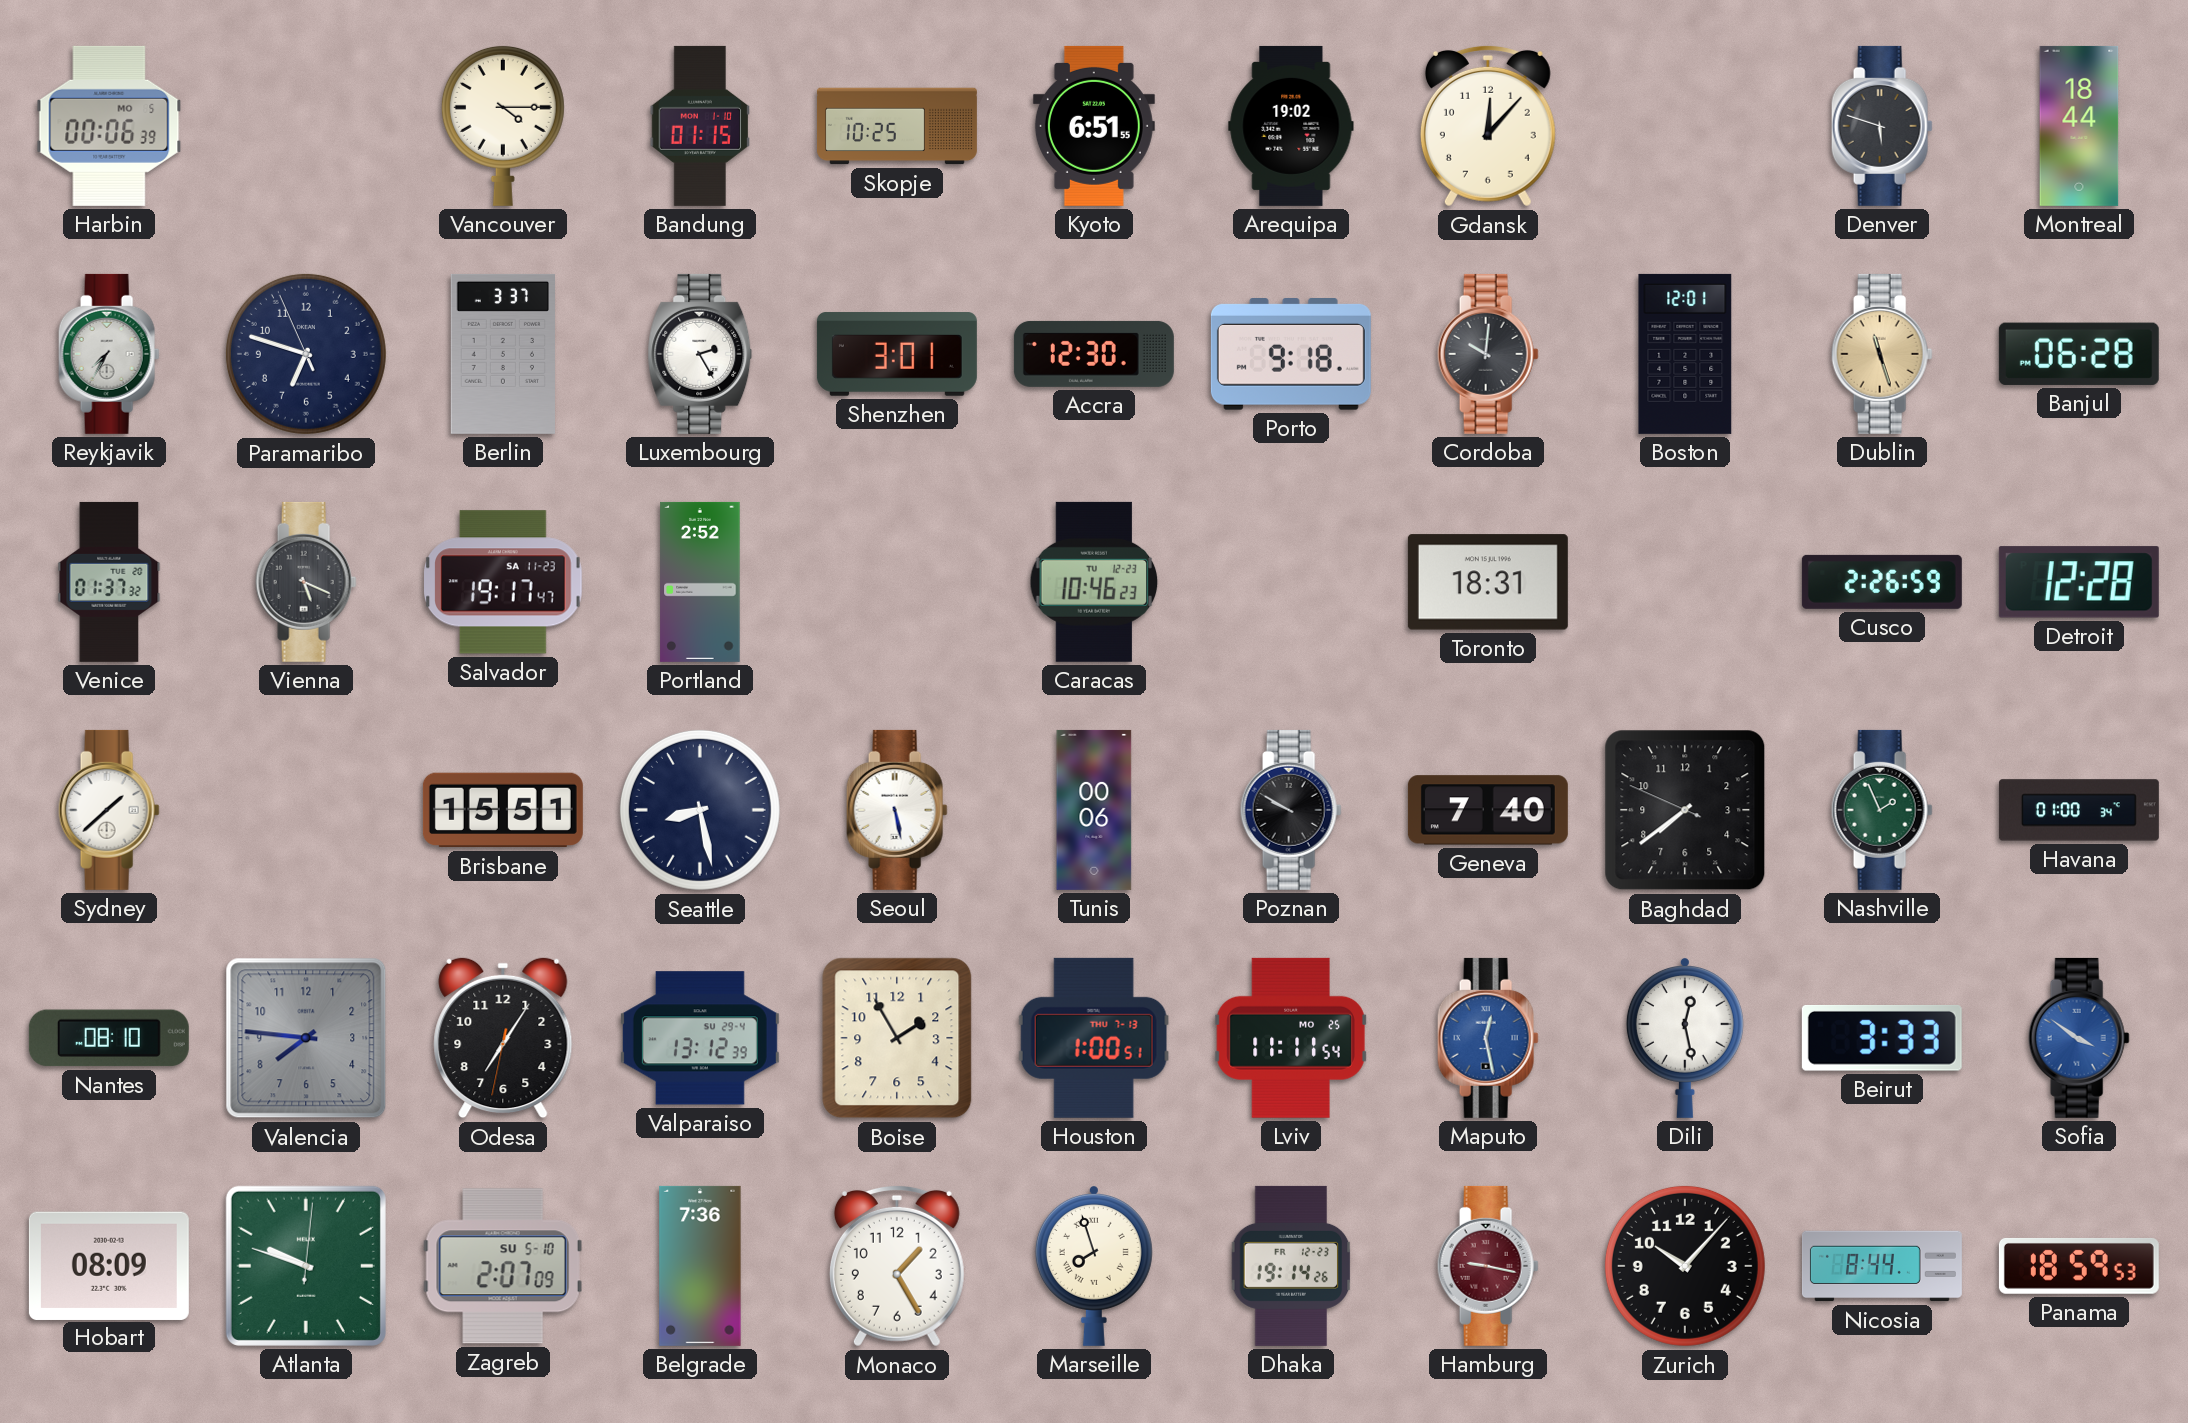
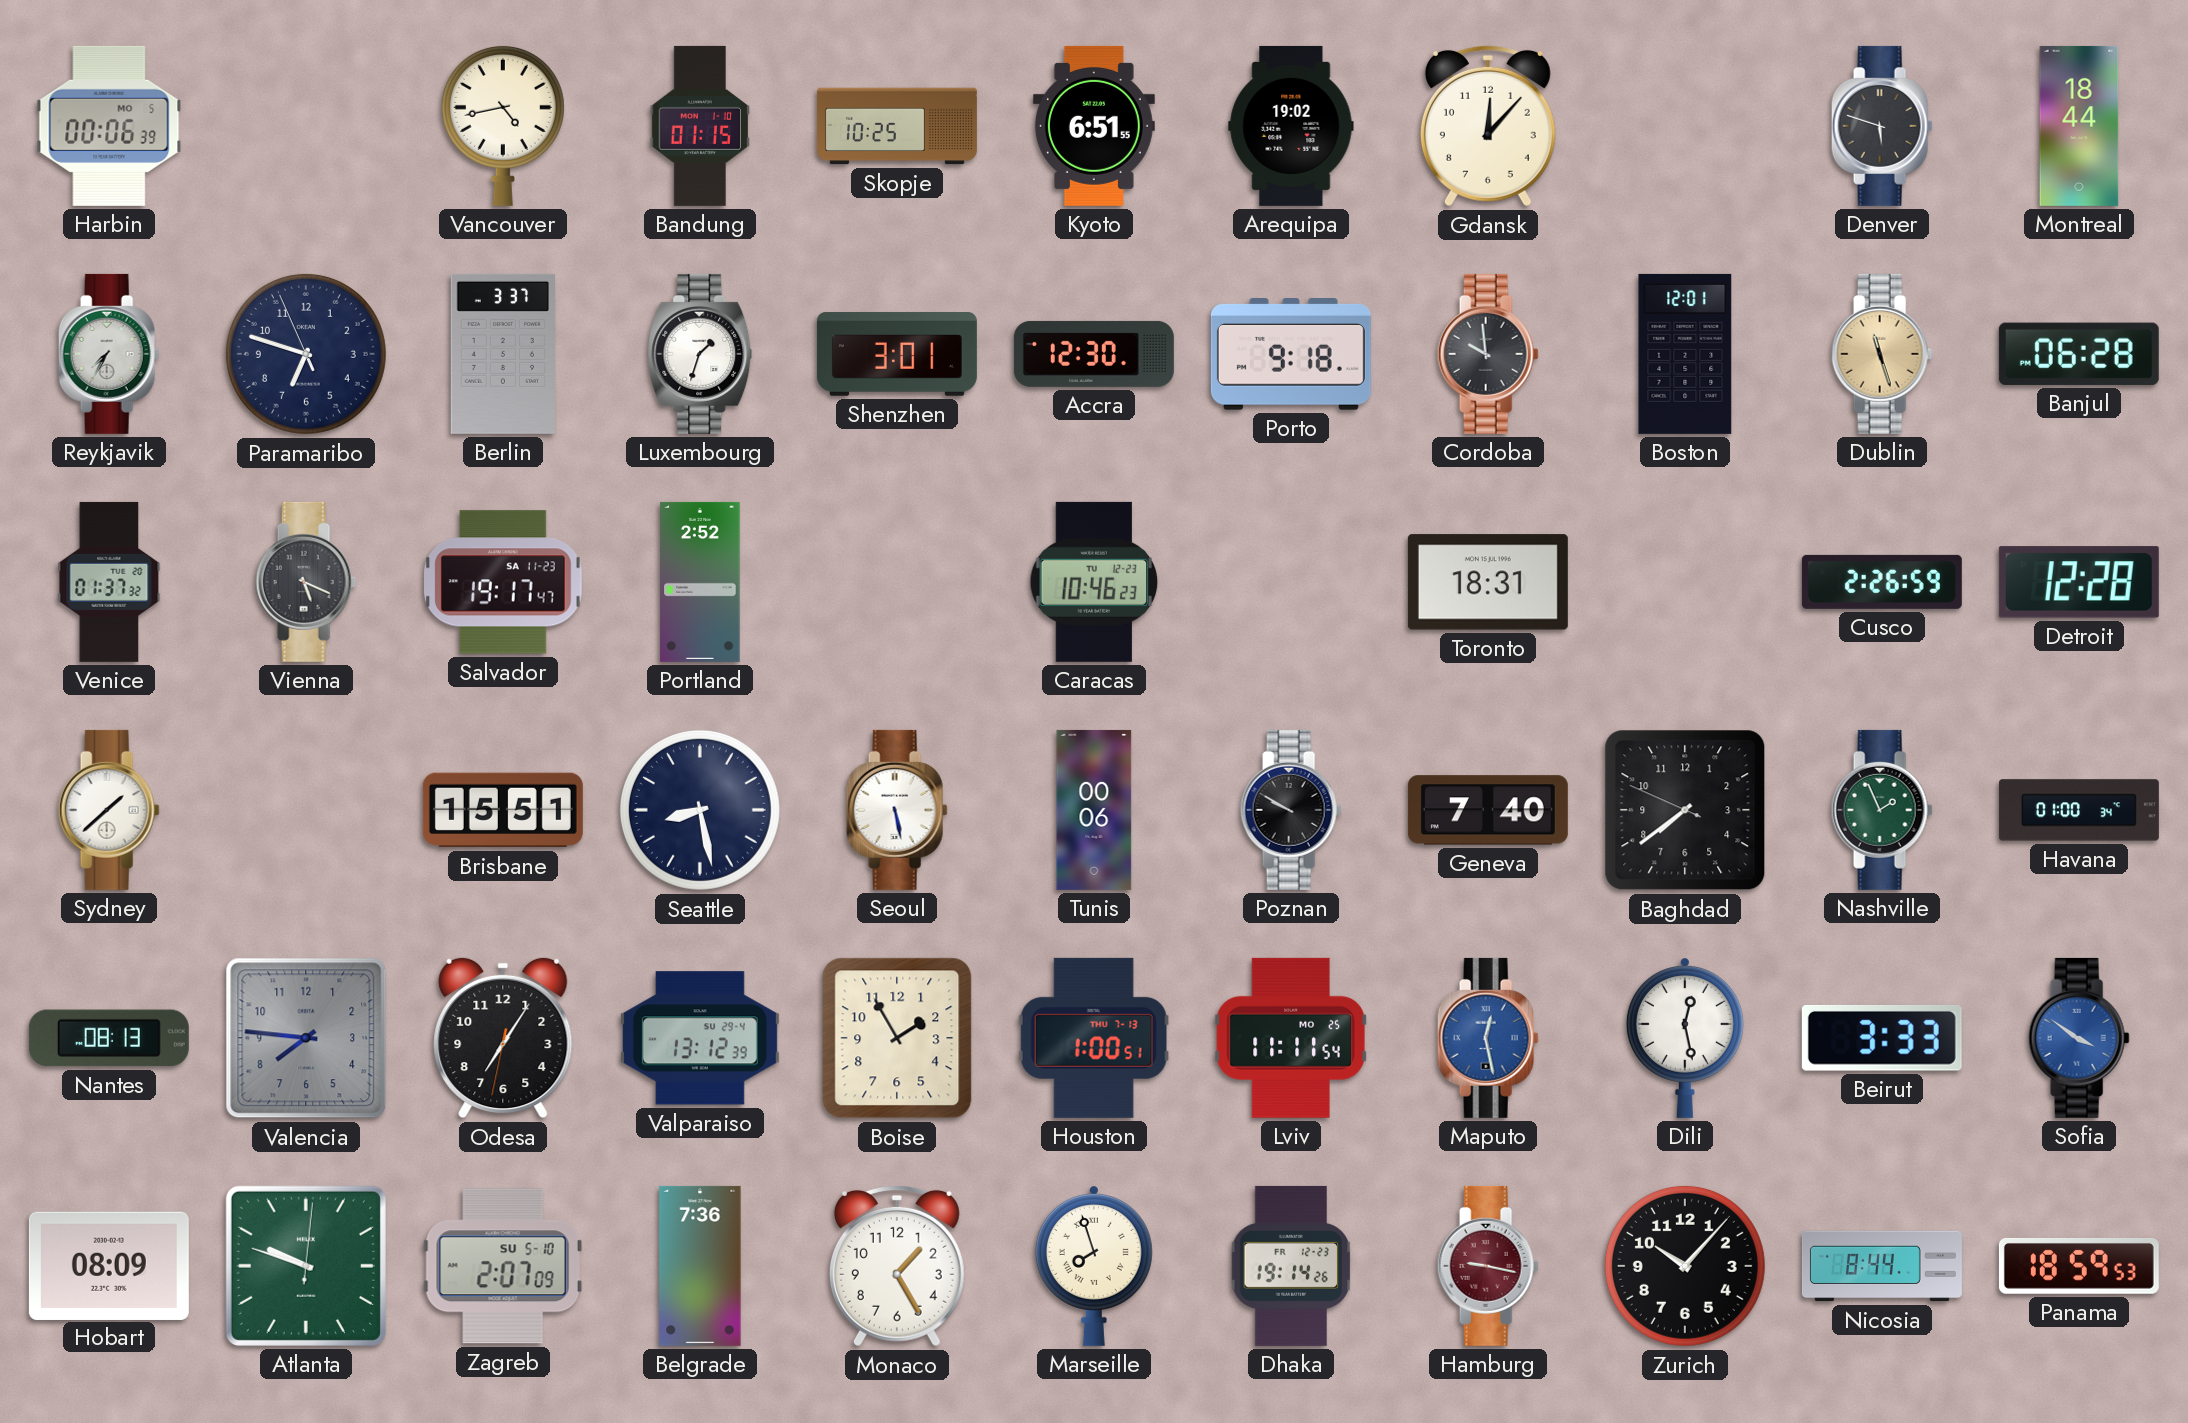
Vancouver: 4:15 -> 4:43
Luxembourg: 2:25 -> 1:33
Cordoba: 10:01 -> 9:59
Nantes: 08:10 -> 08:13
